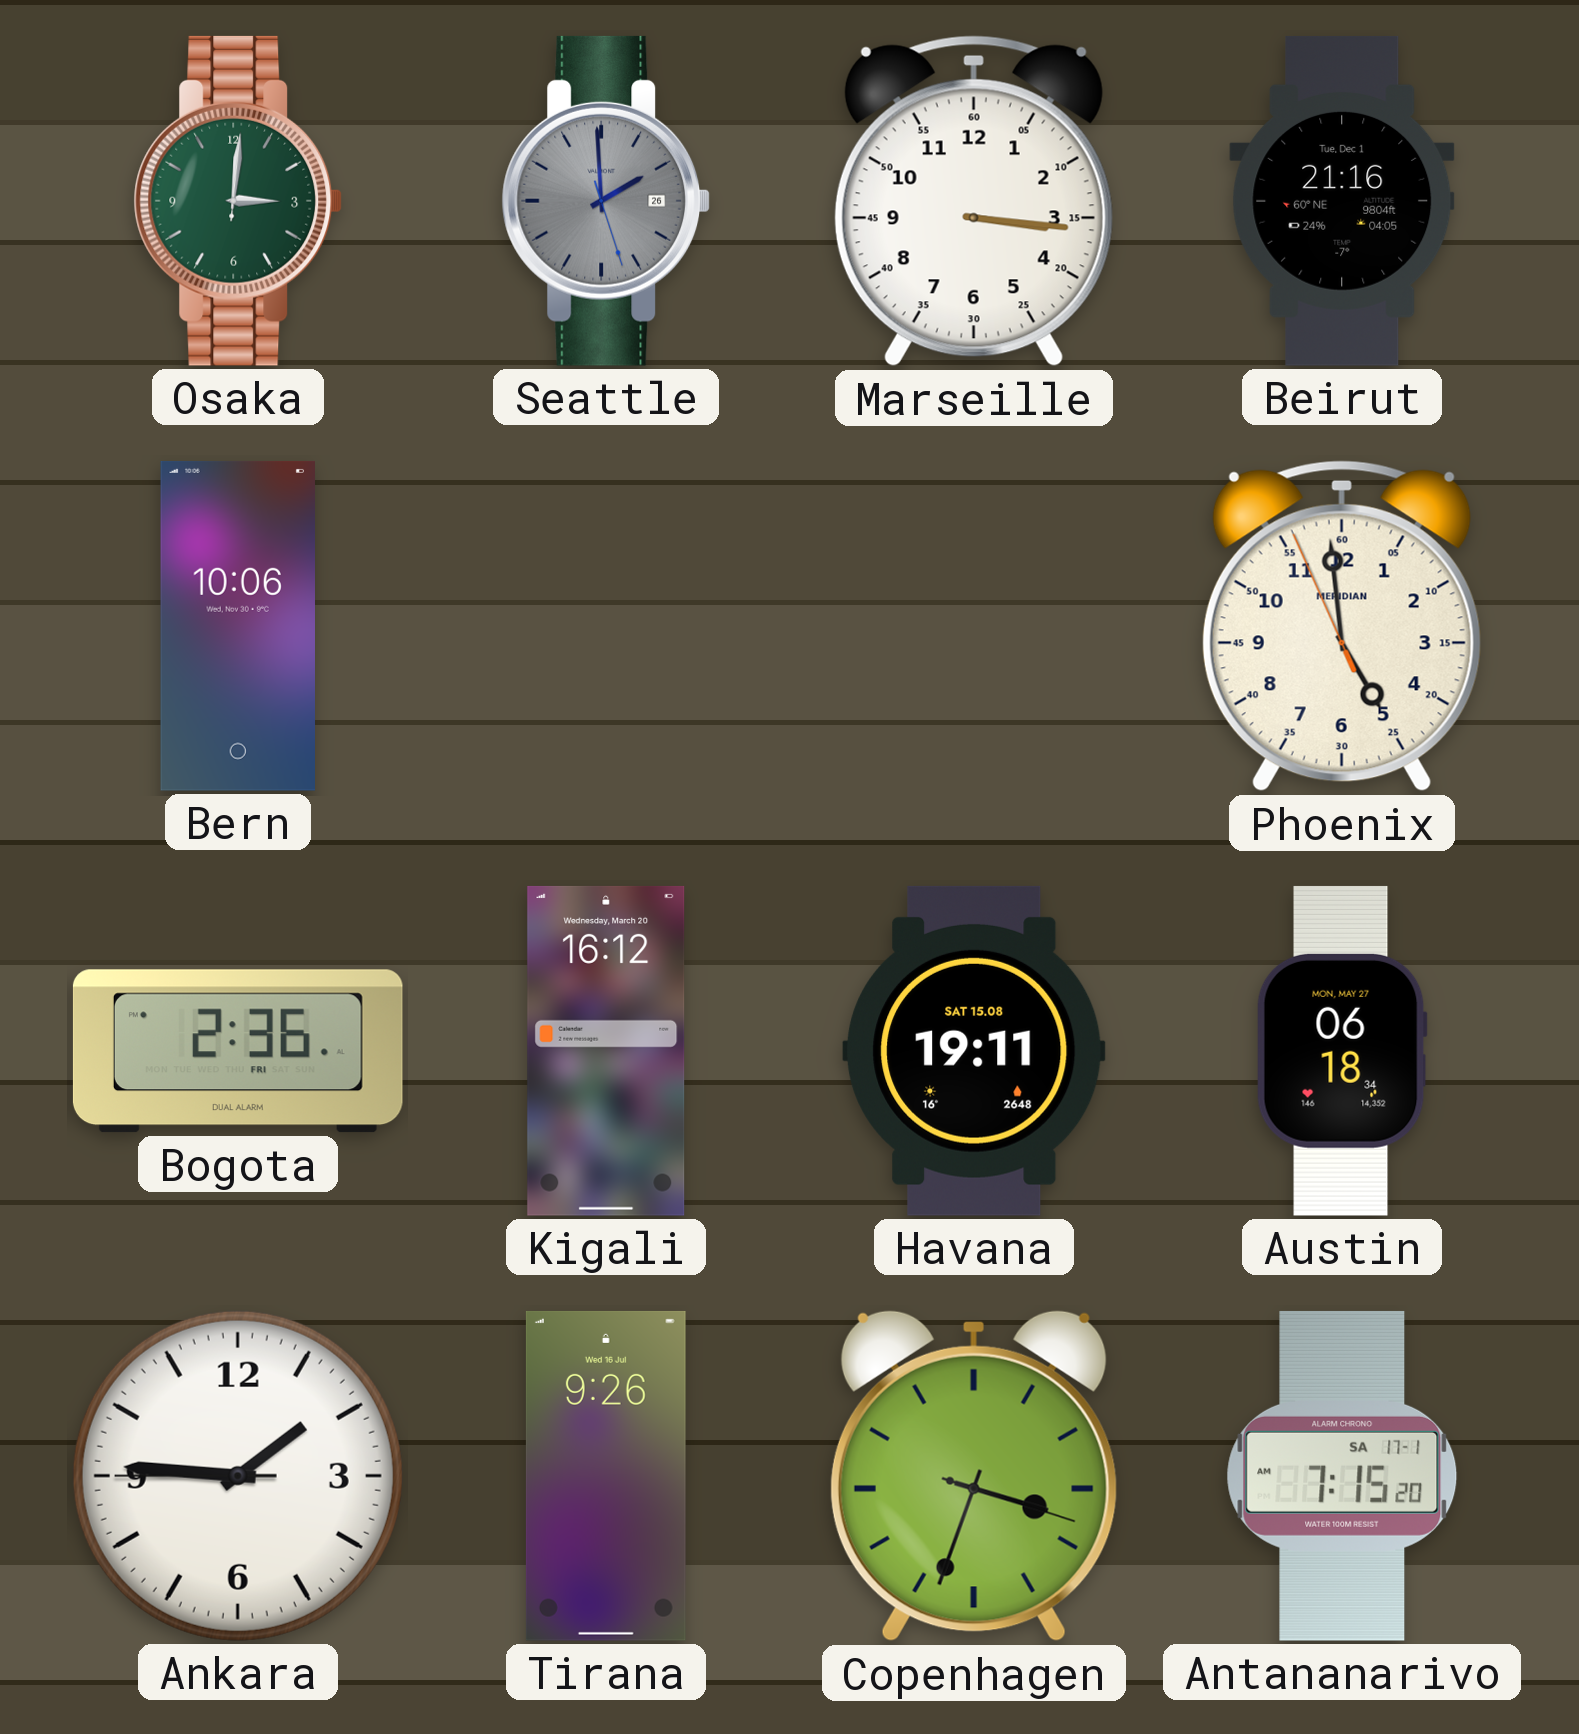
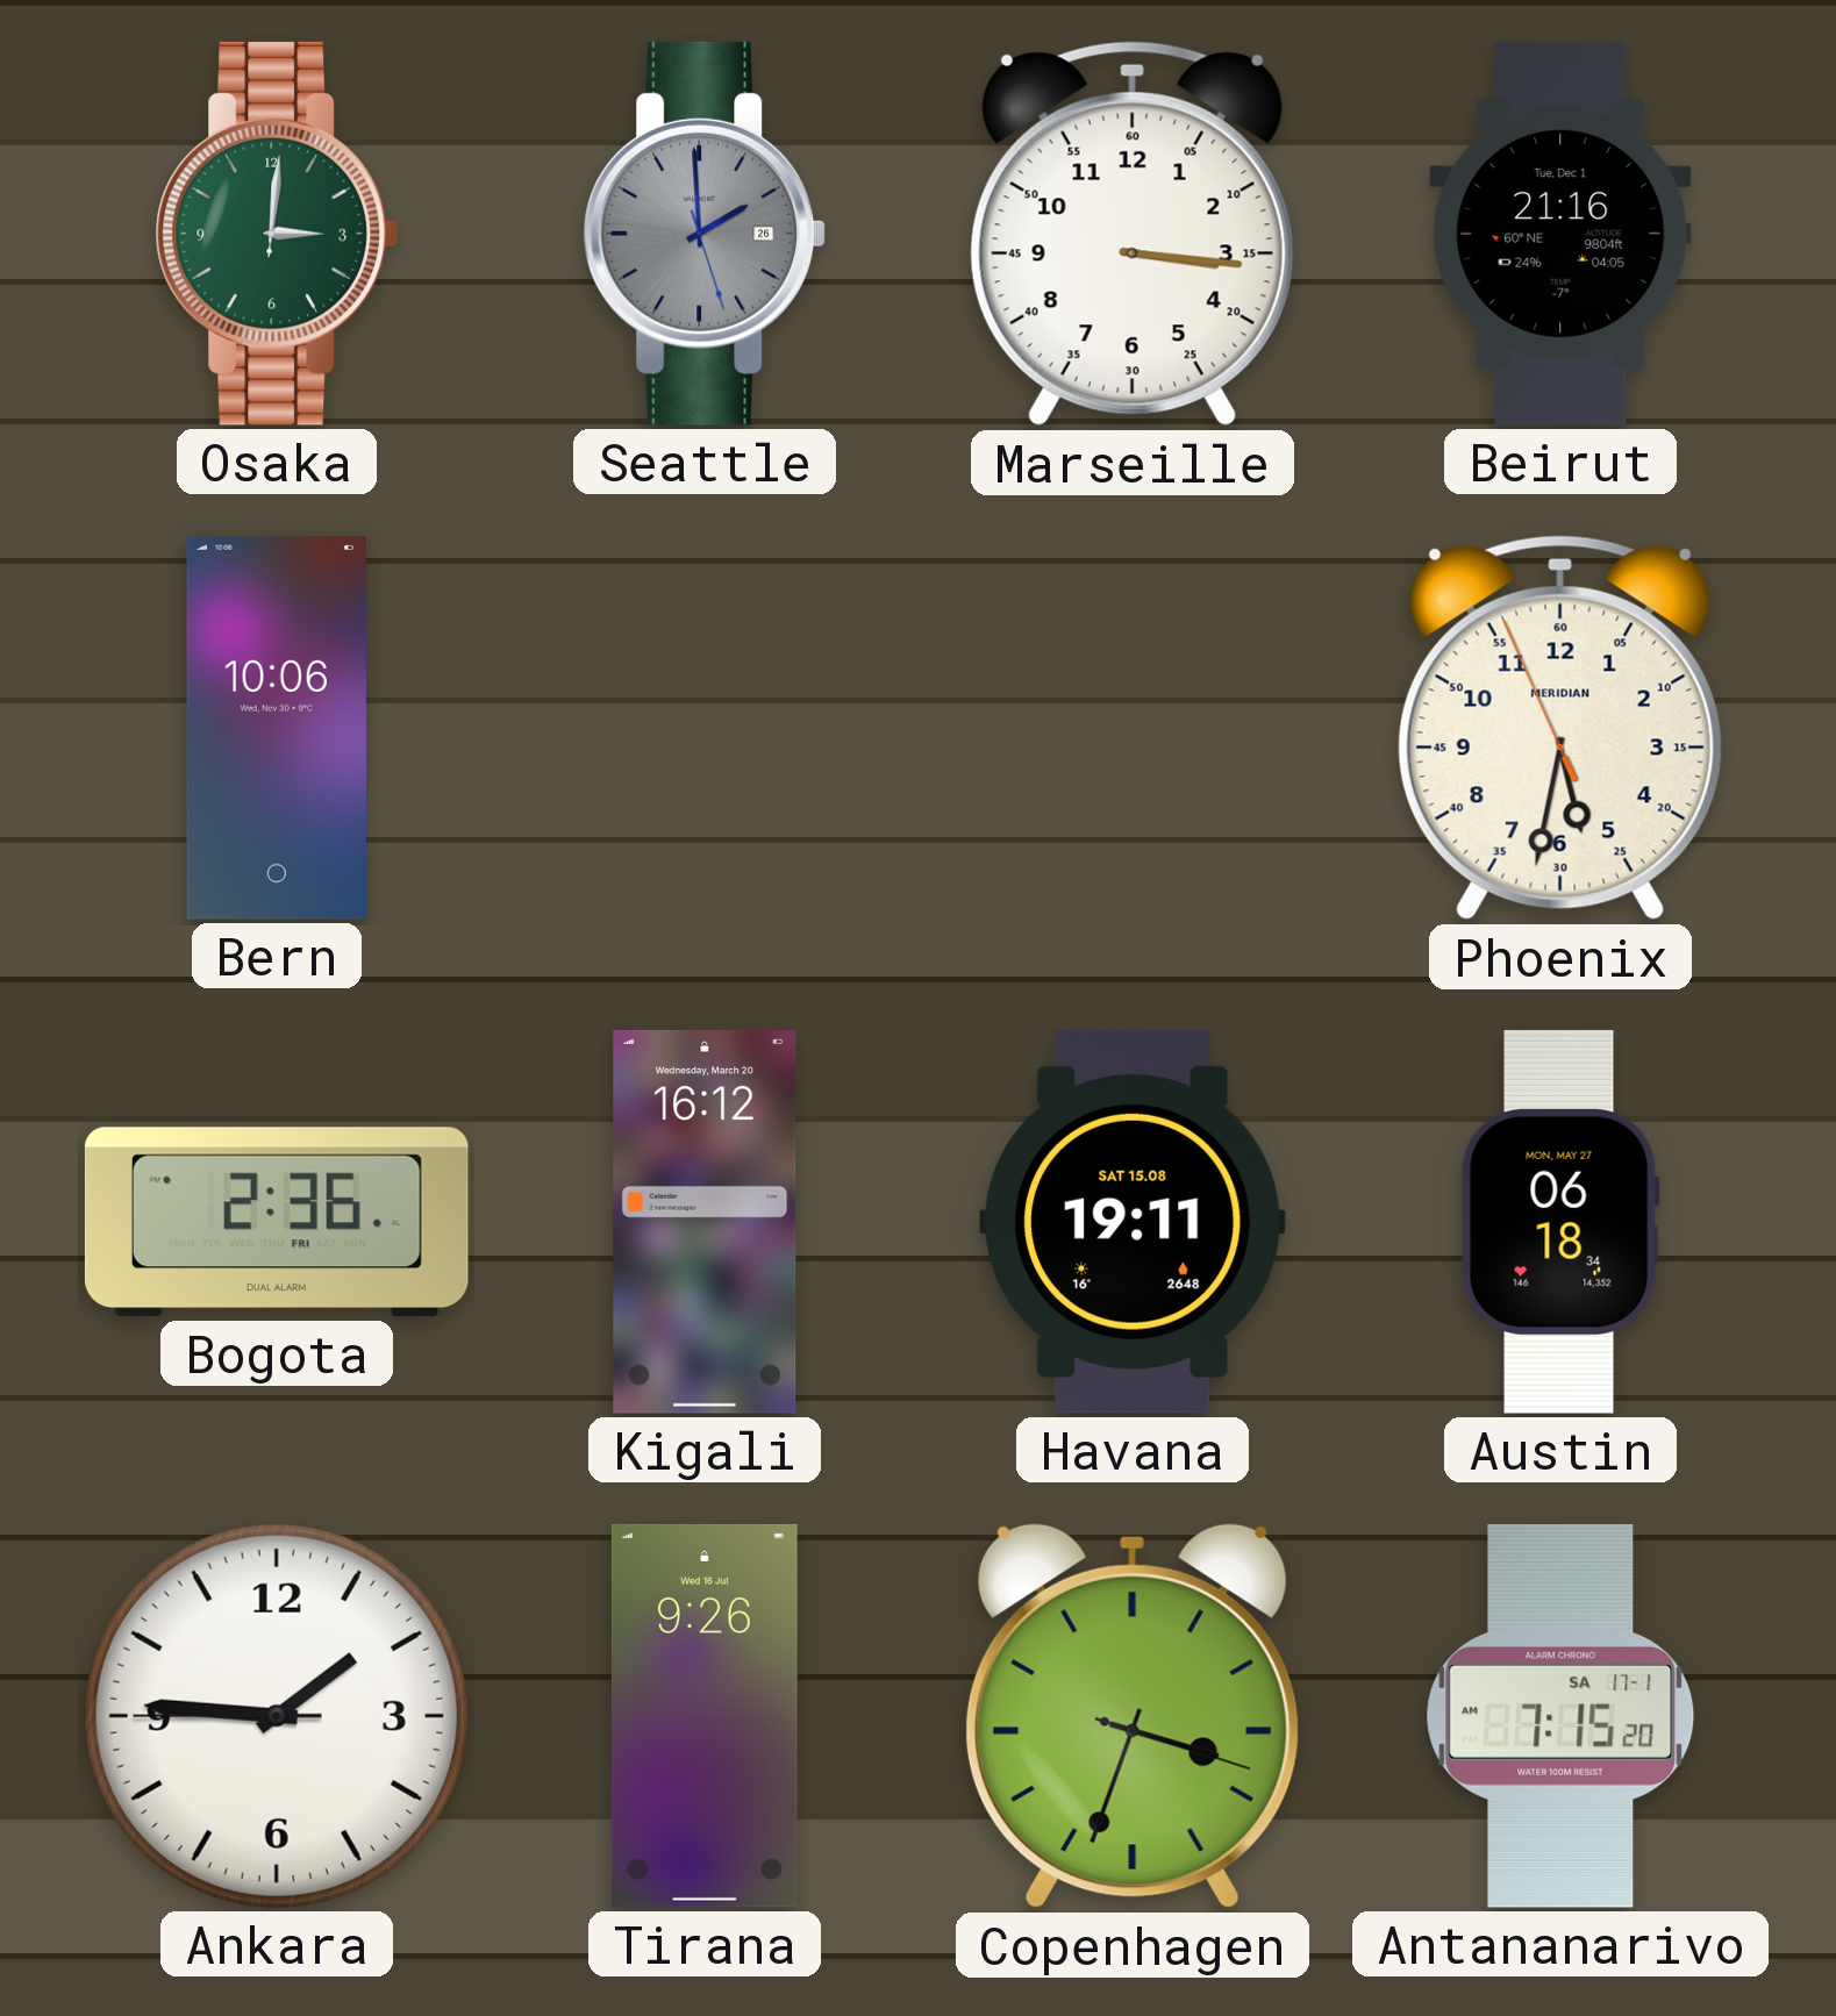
Phoenix: 4:58 -> 5:31
